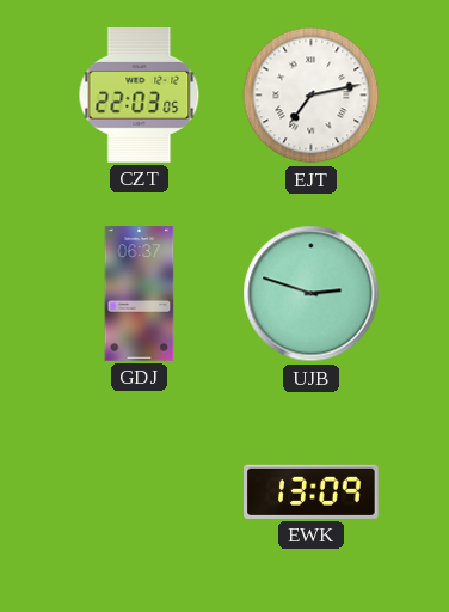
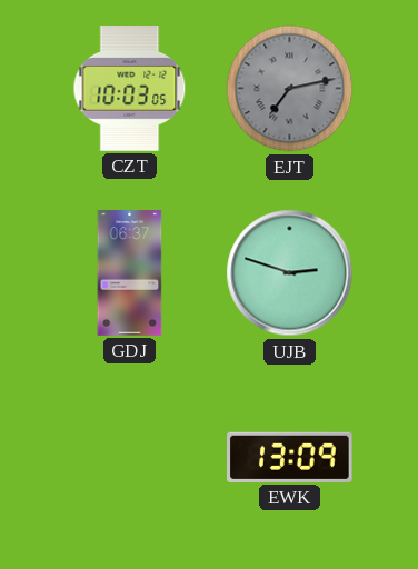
CZT: 22:03 -> 10:03
EJT dial: white -> grey
